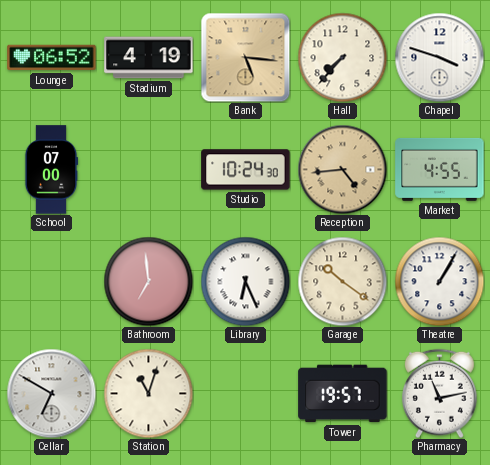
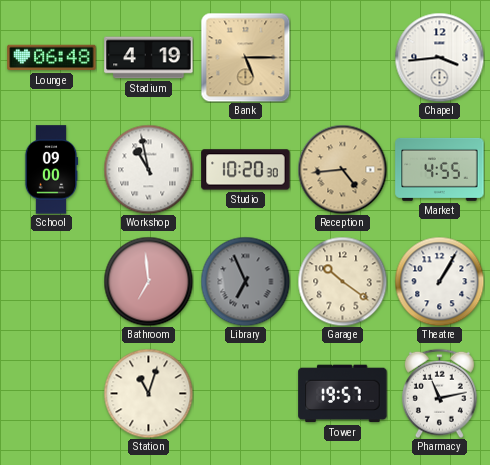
Lounge: 06:52 -> 06:48
Bank: 5:16 -> 5:15
Hall: 7:37 -> none
Chapel: 3:48 -> 3:44
School: 07:00 -> 09:00
Workshop: none -> 10:58
Studio: 10:24 -> 10:20
Library: 6:26 -> 6:56
Library dial: white -> grey
Cellar: 6:50 -> none
